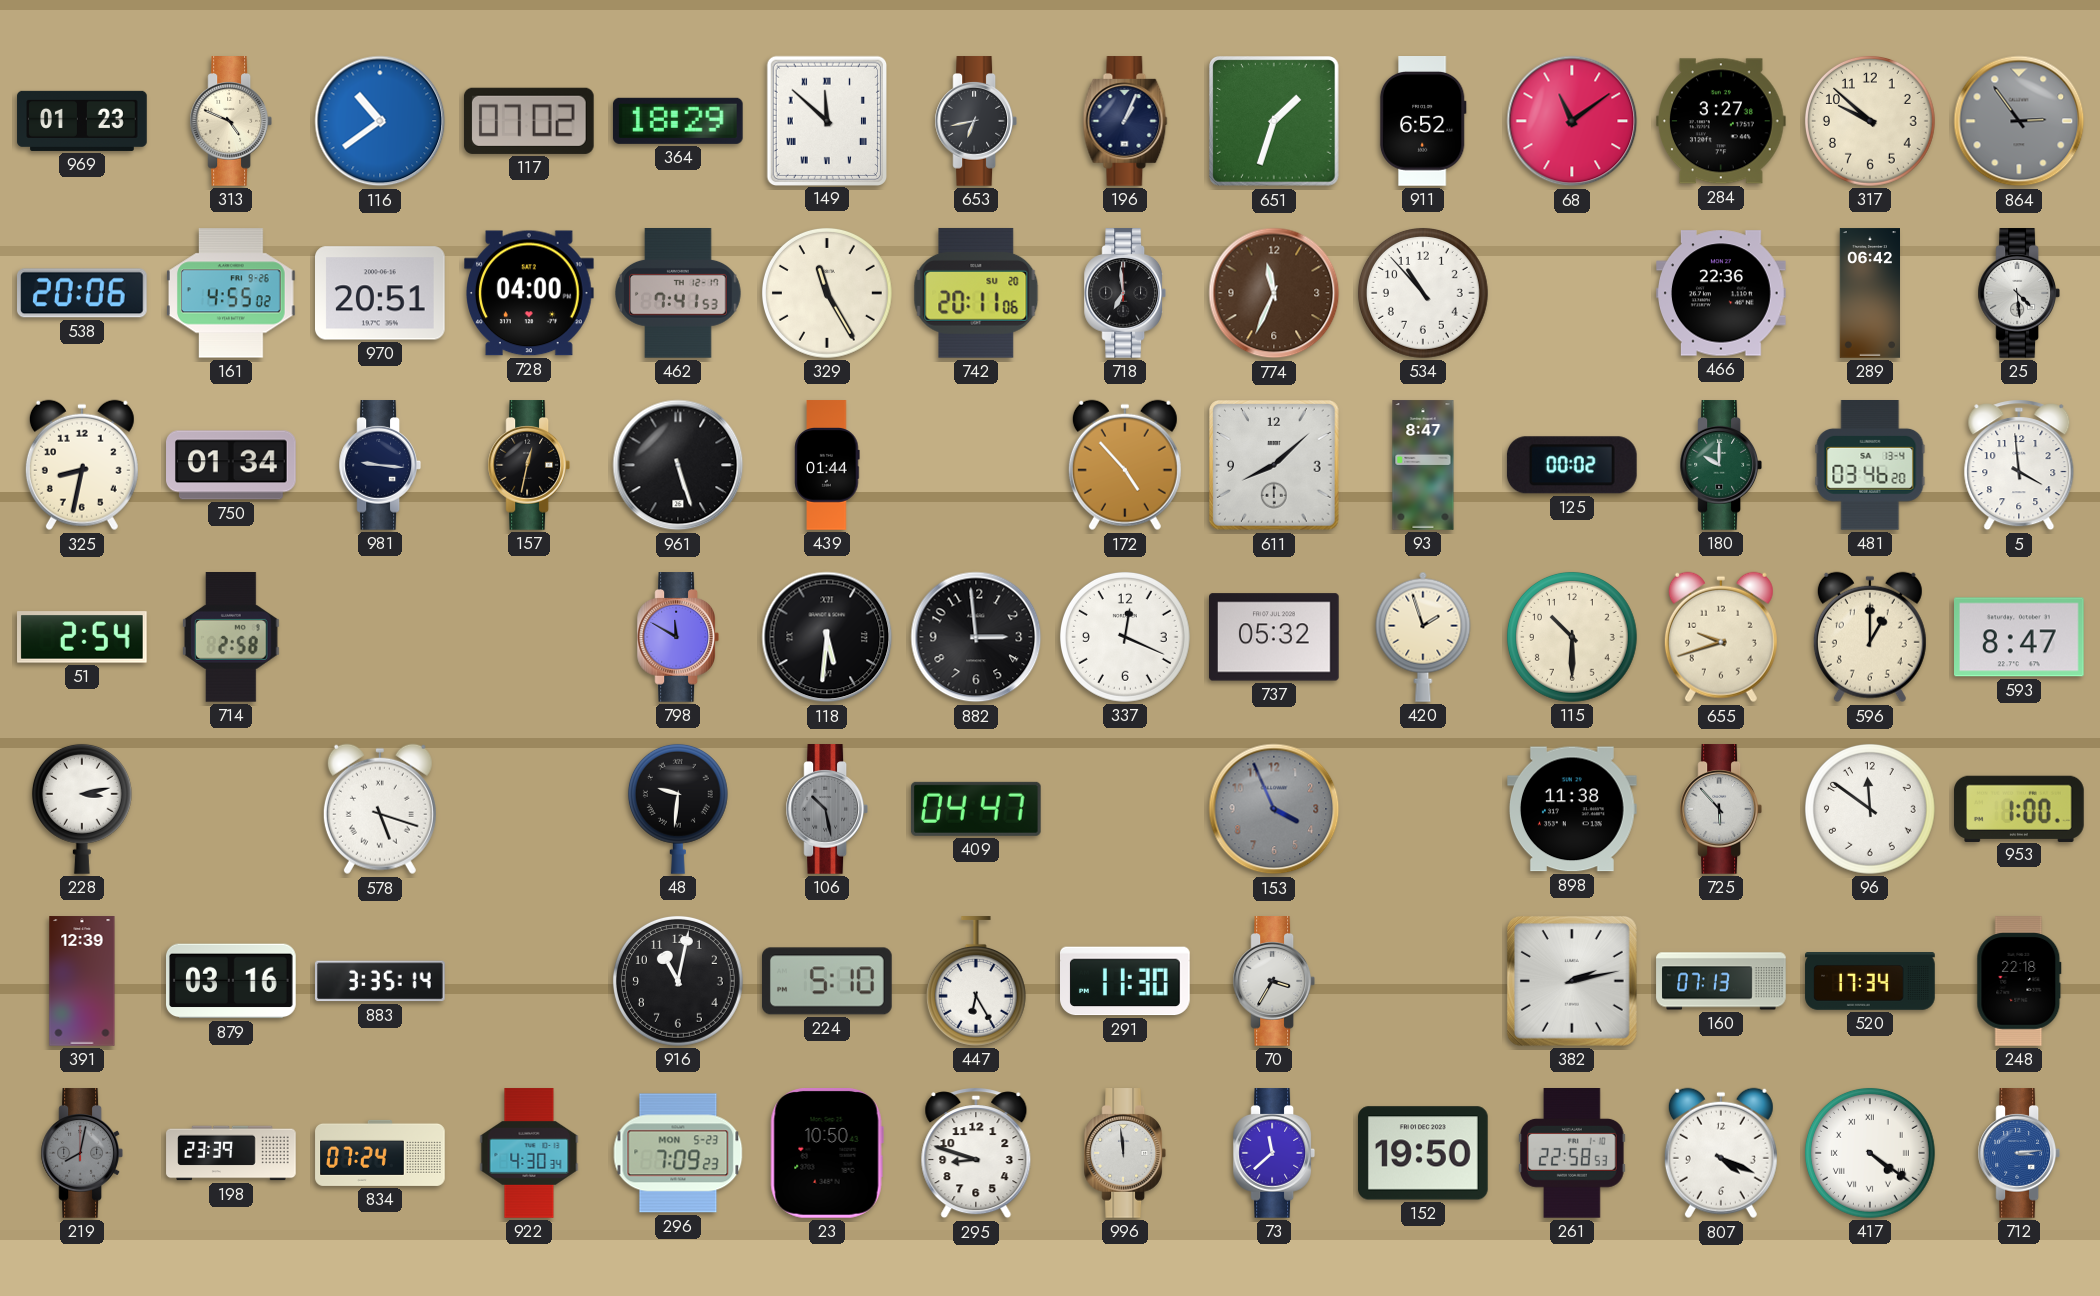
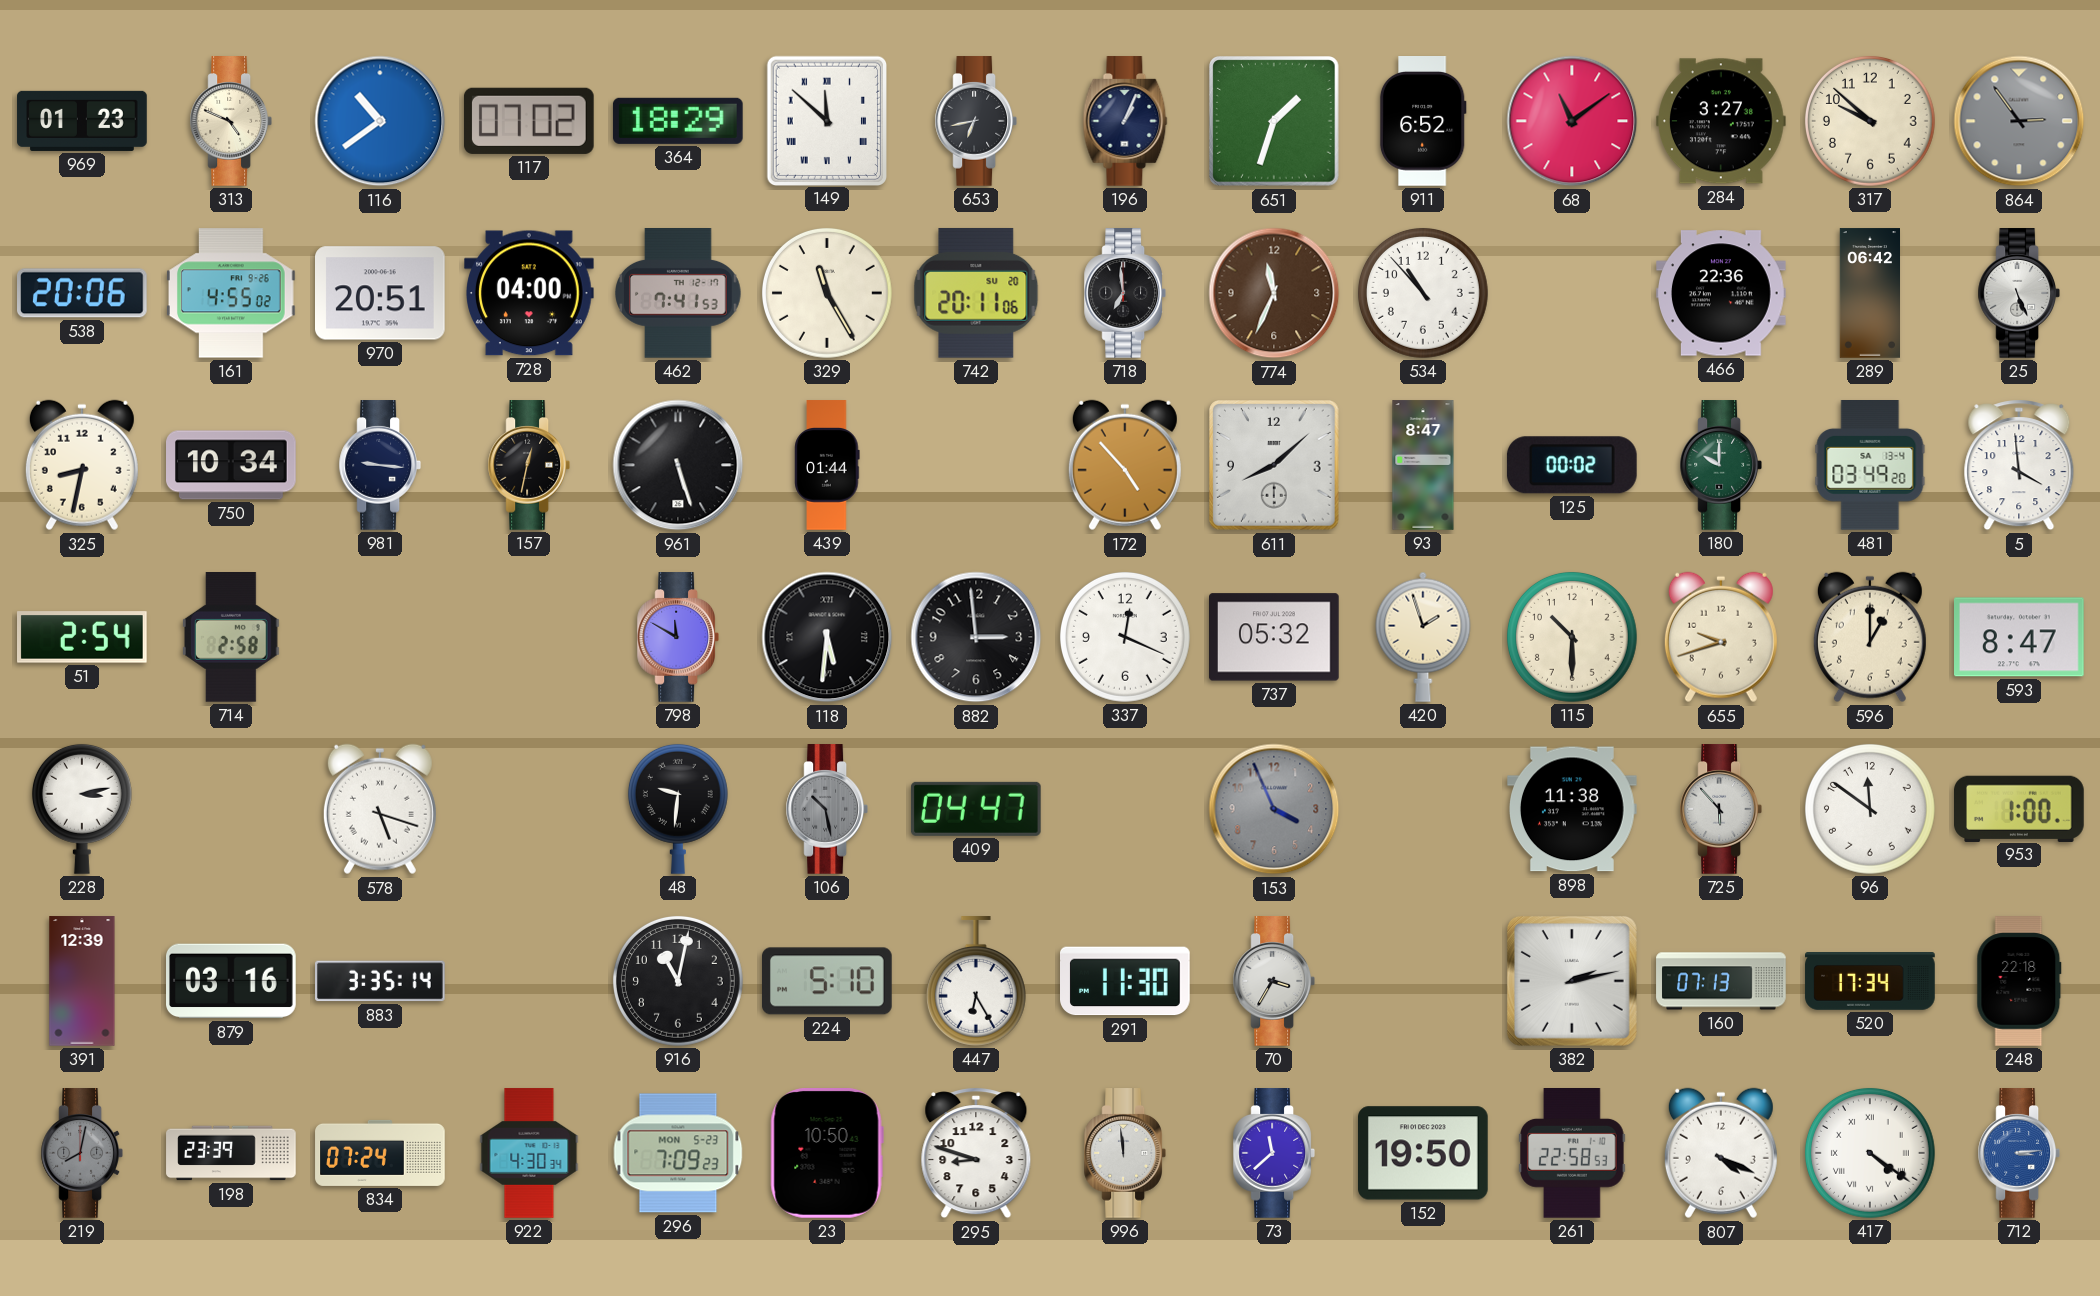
25: 4:29 -> 5:26
750: 01:34 -> 10:34
481: 03:46 -> 03:49
